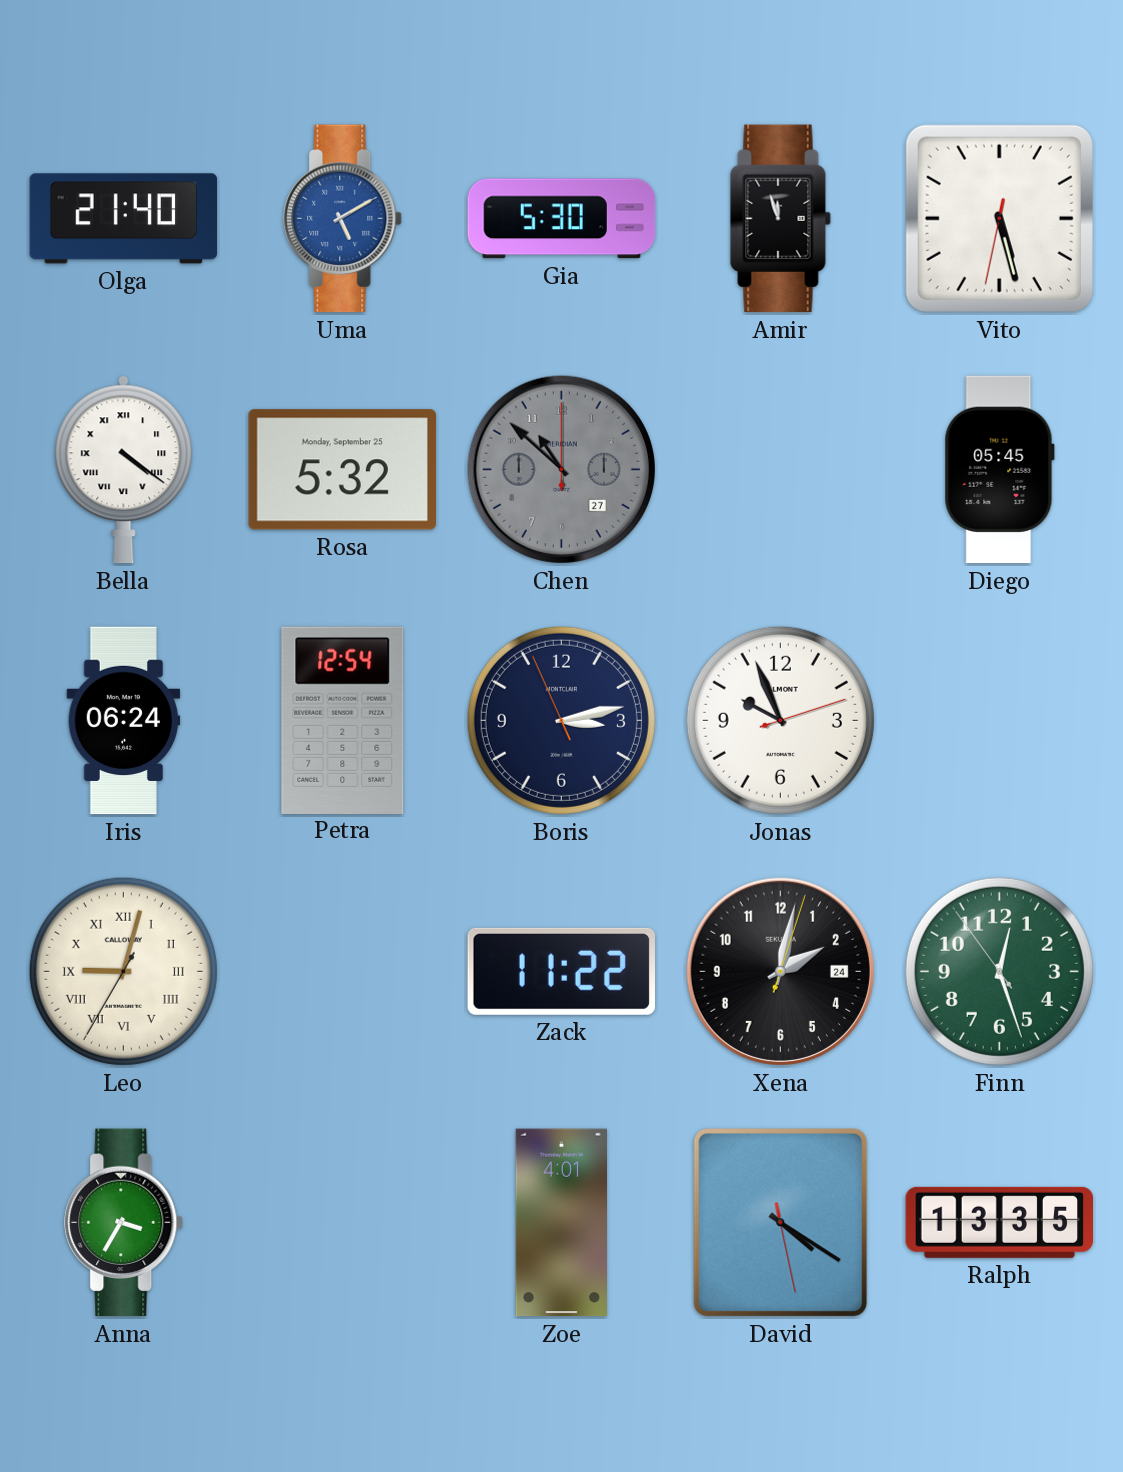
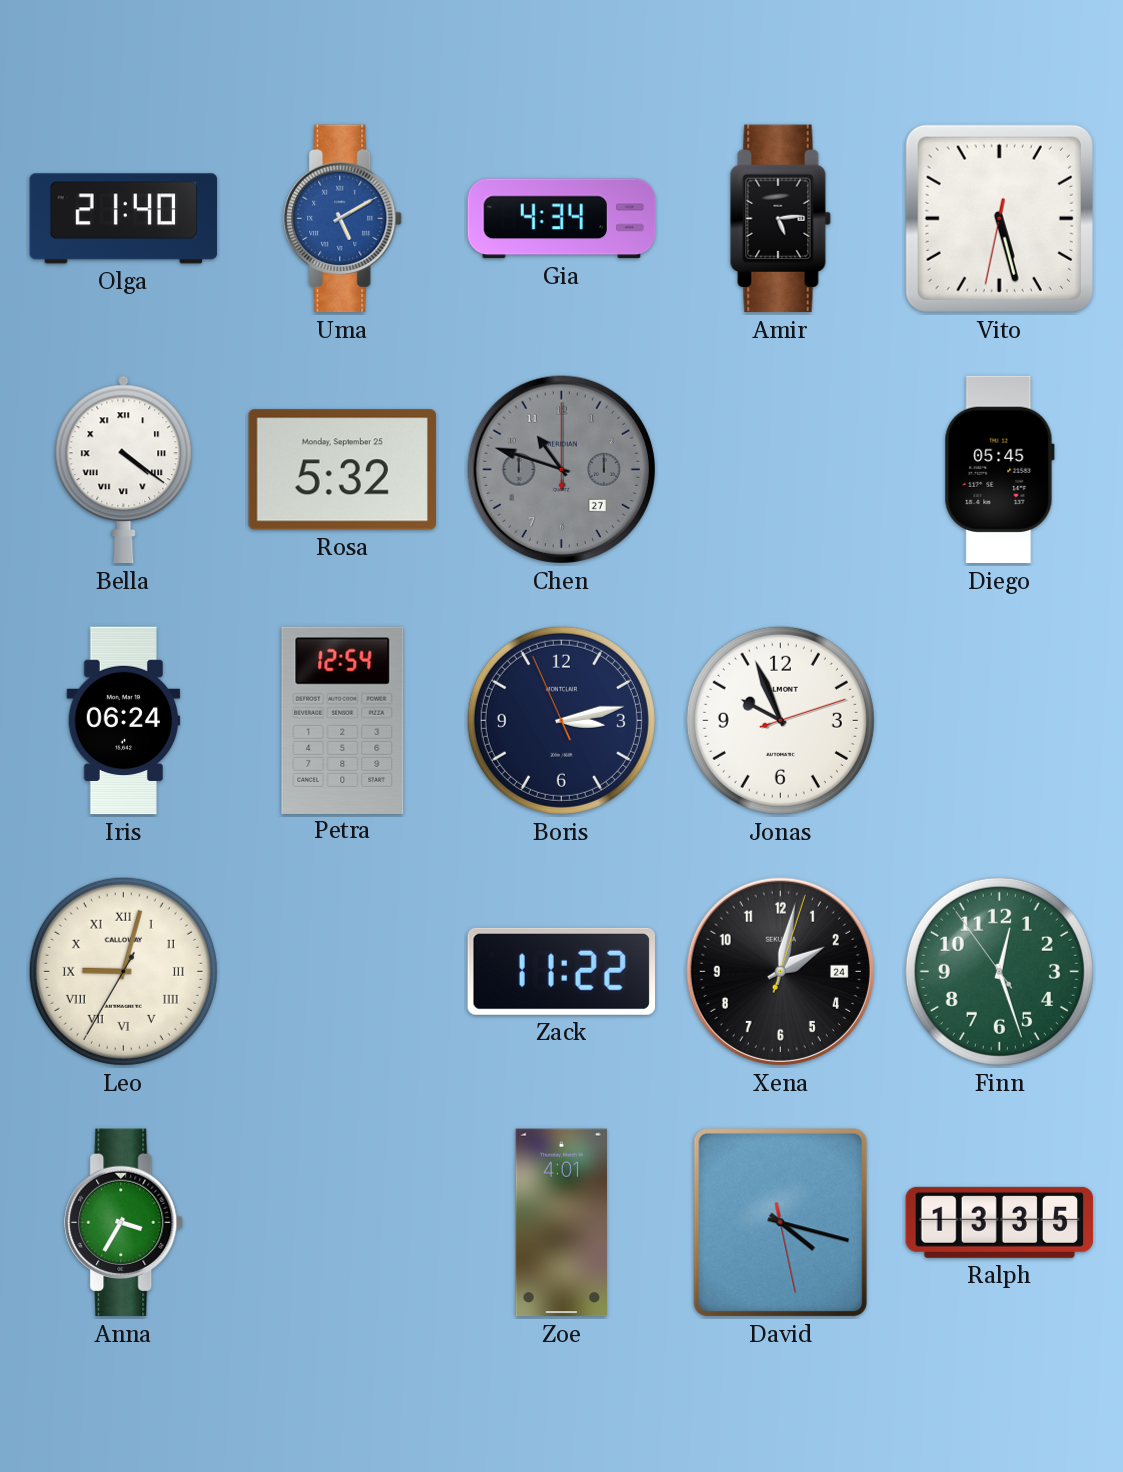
Gia: 5:30 -> 4:34
Amir: 11:57 -> 5:14
Chen: 10:52 -> 10:48
David: 4:20 -> 4:17
